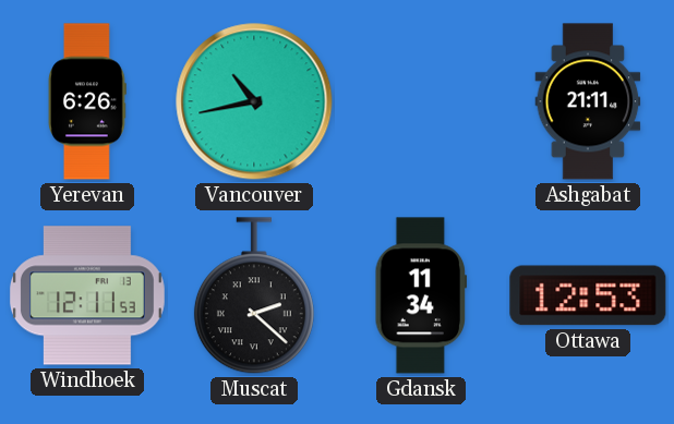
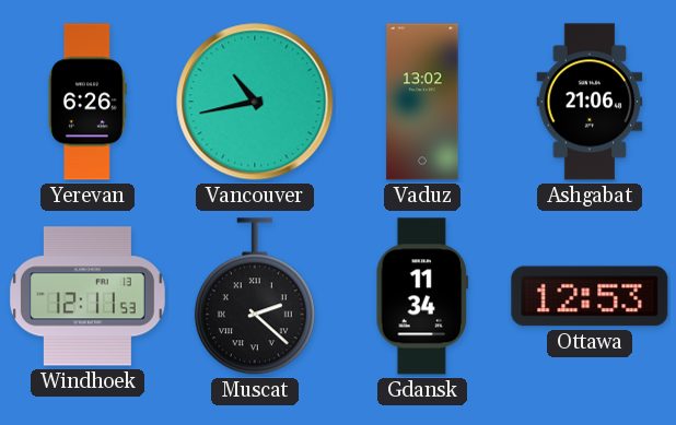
Vaduz: none -> 13:02
Ashgabat: 21:11 -> 21:06
